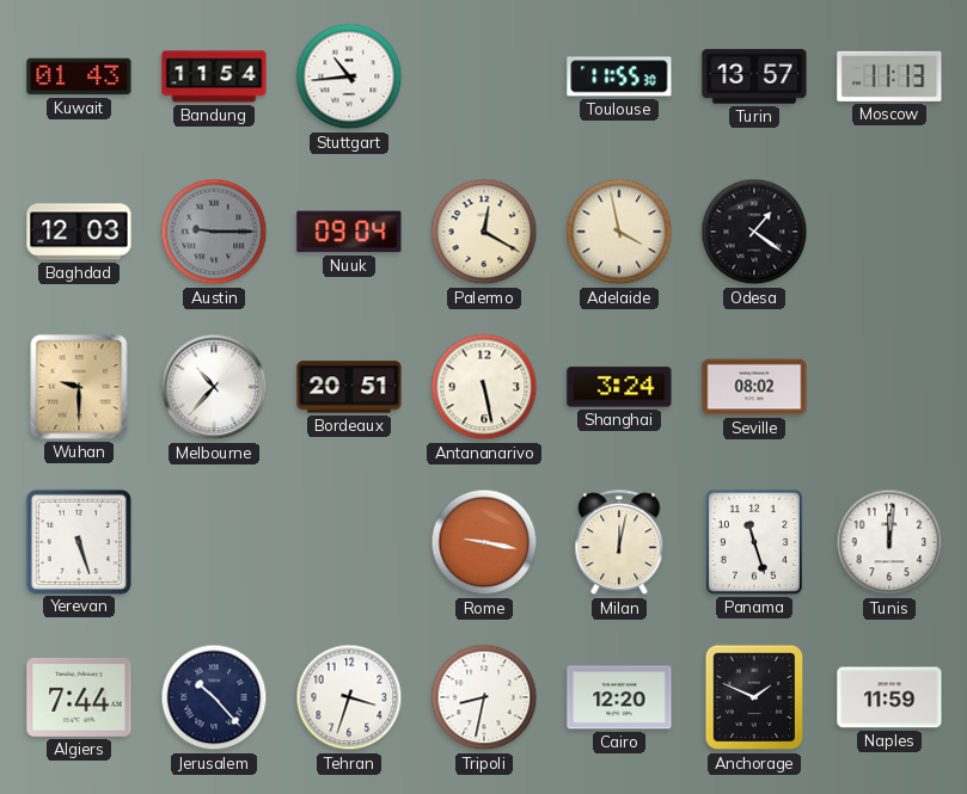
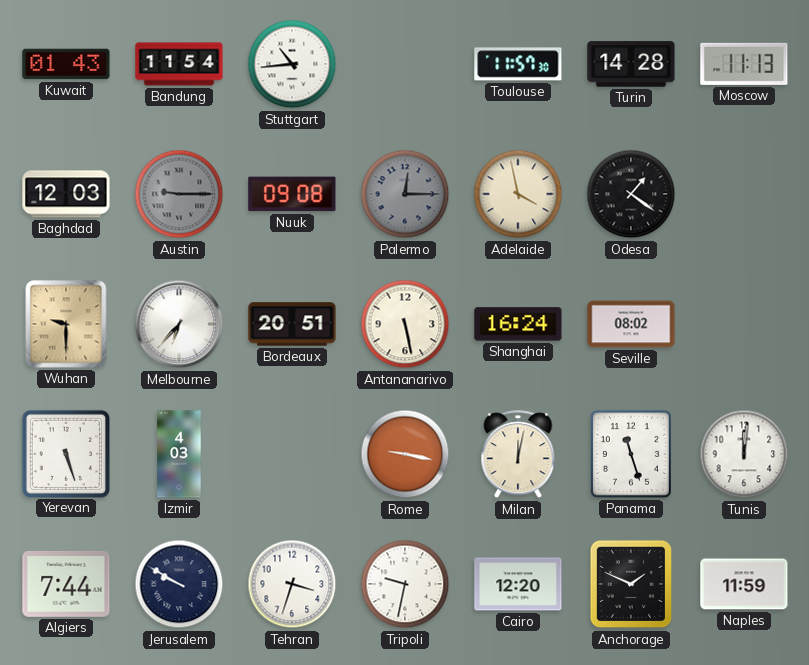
Toulouse: 11:55 -> 11:57
Turin: 13:57 -> 14:28
Nuuk: 09:04 -> 09:08
Palermo: 12:20 -> 12:15
Palermo dial: cream -> grey
Melbourne: 10:37 -> 6:37
Shanghai: 3:24 -> 16:24
Izmir: none -> 4:03
Jerusalem: 10:23 -> 9:50
Tripoli: 8:32 -> 9:32
